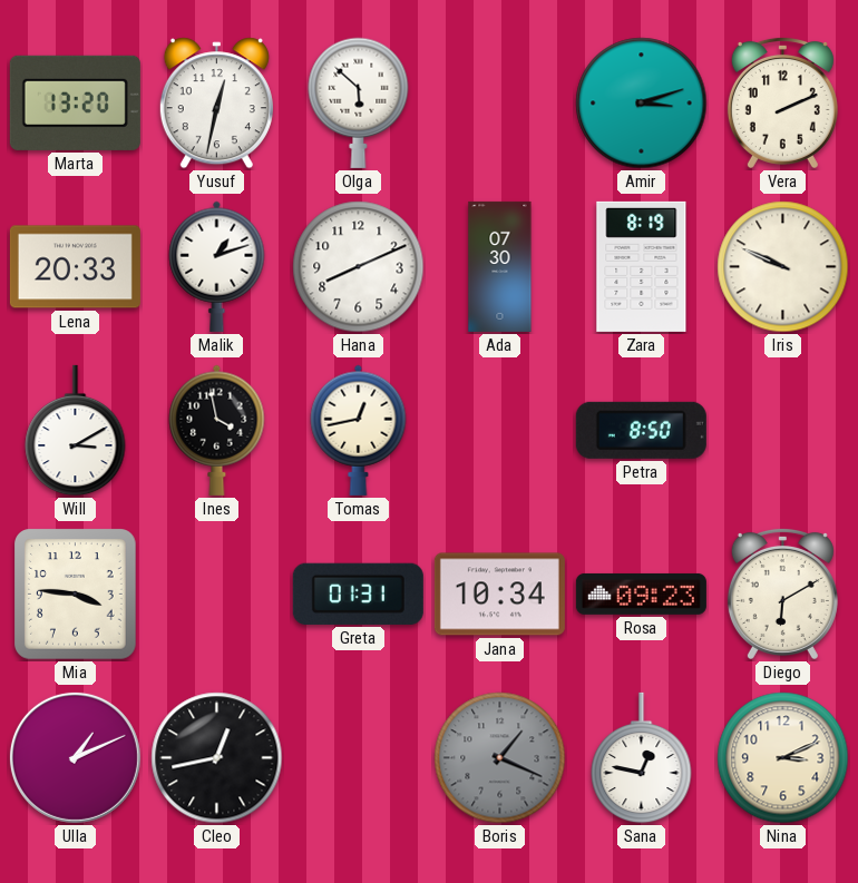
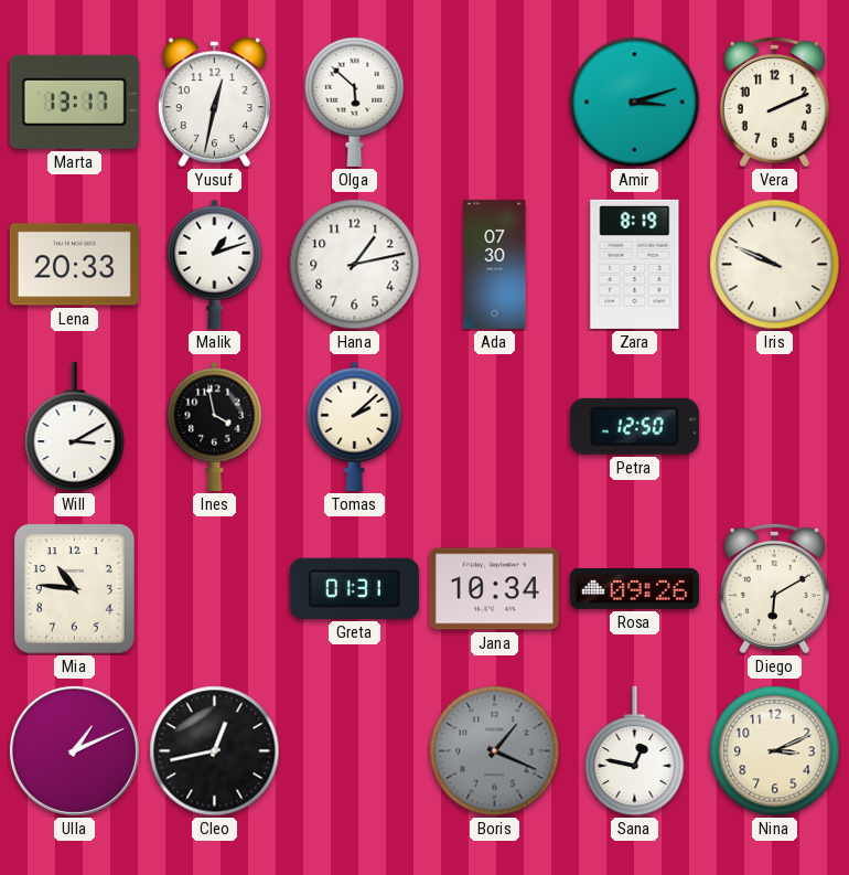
Marta: 13:20 -> 13:17
Hana: 8:11 -> 1:13
Tomas: 12:43 -> 2:08
Petra: 8:50 -> 12:50
Mia: 3:46 -> 10:46
Rosa: 09:23 -> 09:26
